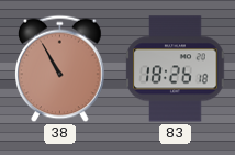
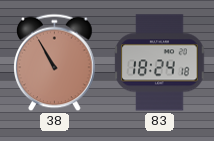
83: 18:26 -> 18:24
